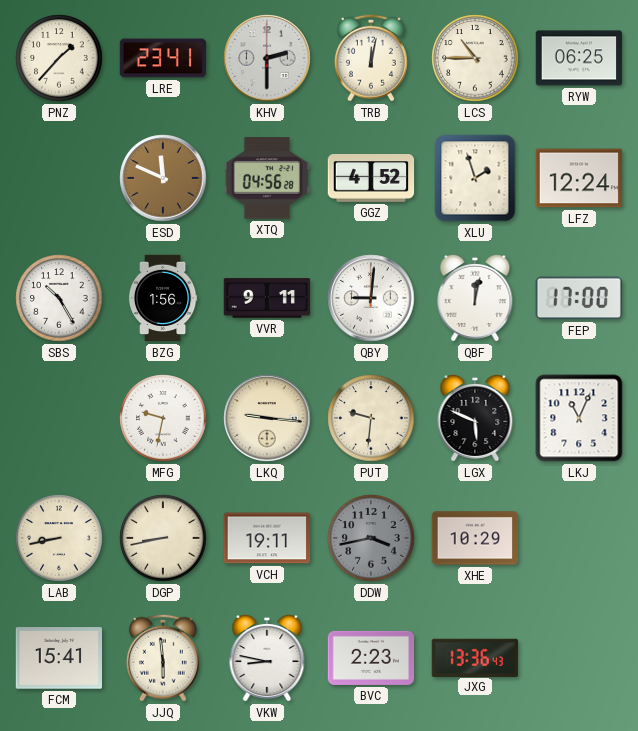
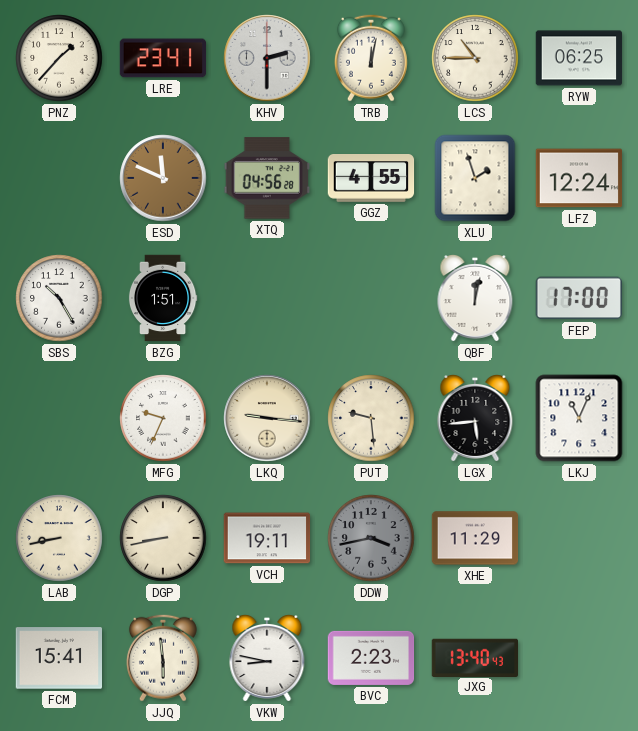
GGZ: 4:52 -> 4:55
BZG: 1:56 -> 1:51
VVR: 9:11 -> none
QBY: 9:01 -> none
MFG: 9:32 -> 9:34
PUT: 9:31 -> 9:29
LGX: 5:49 -> 5:44
XHE: 10:29 -> 11:29
JXG: 13:36 -> 13:40
